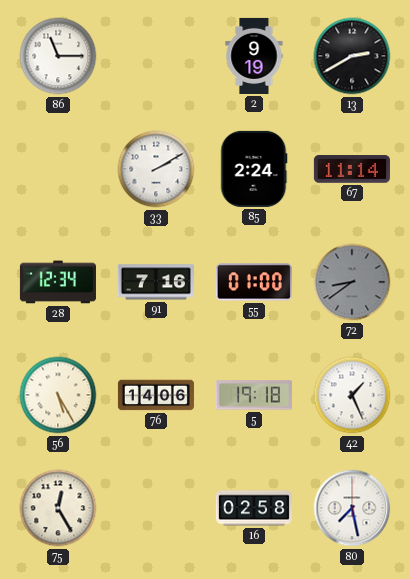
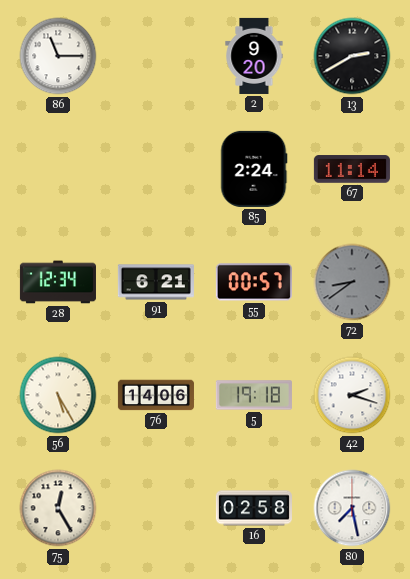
2: 9:19 -> 9:20
33: 2:10 -> none
91: 7:16 -> 6:21
55: 01:00 -> 00:57
42: 1:26 -> 2:18
